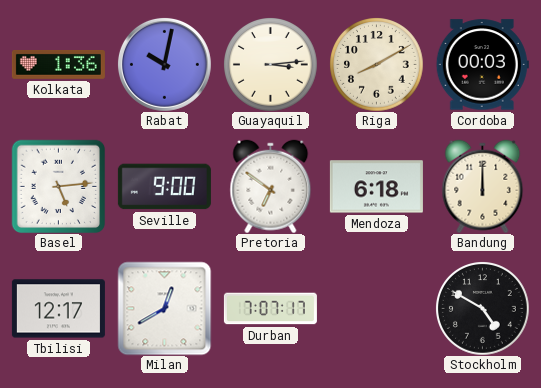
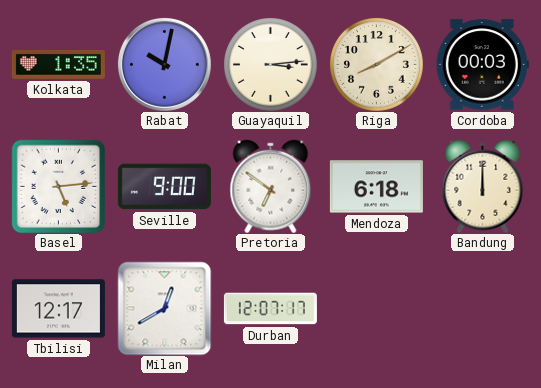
Kolkata: 1:36 -> 1:35
Durban: 7:07 -> 12:07
Stockholm: 4:50 -> none
